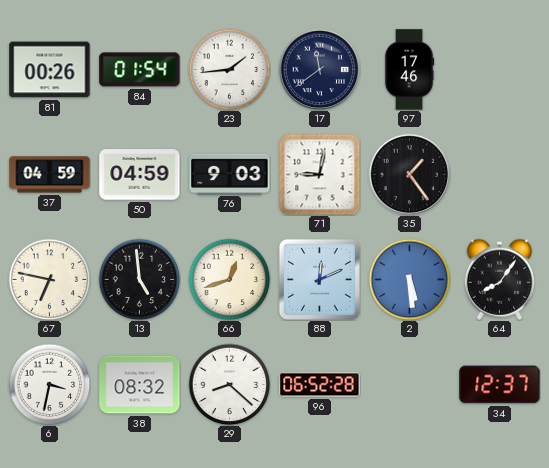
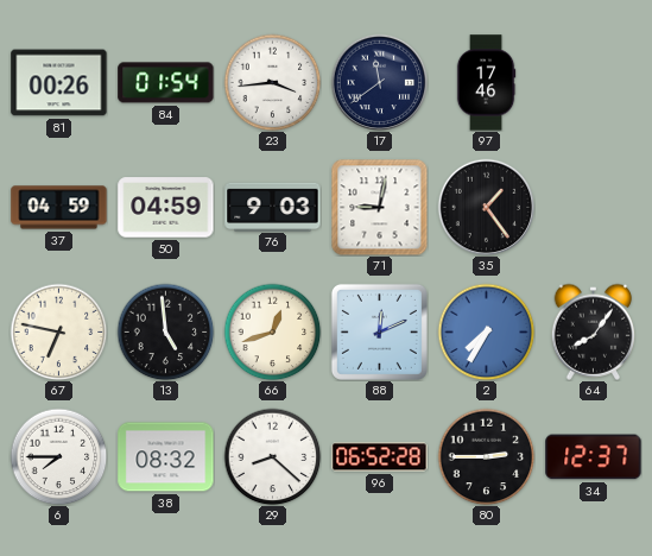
23: 1:44 -> 3:44
2: 5:29 -> 7:35
6: 3:32 -> 7:45
80: none -> 2:45
